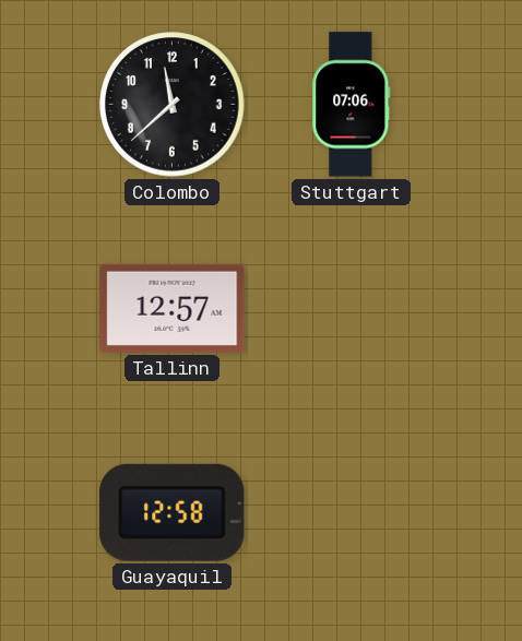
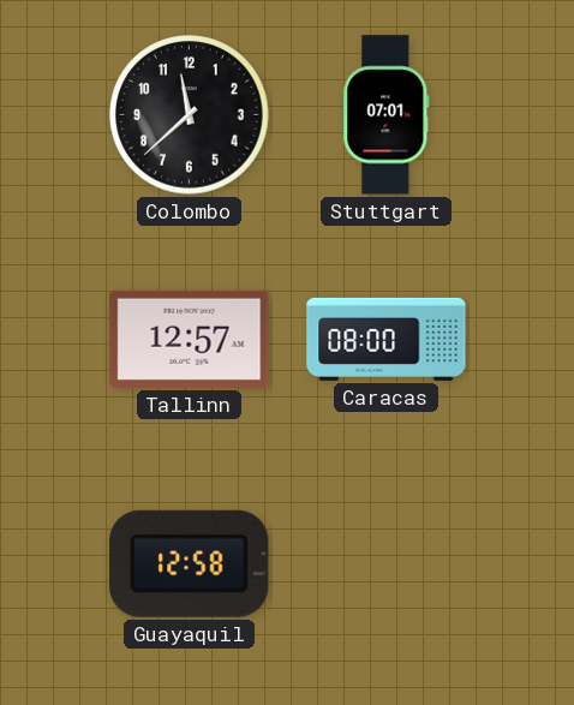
Stuttgart: 07:06 -> 07:01
Caracas: none -> 08:00
